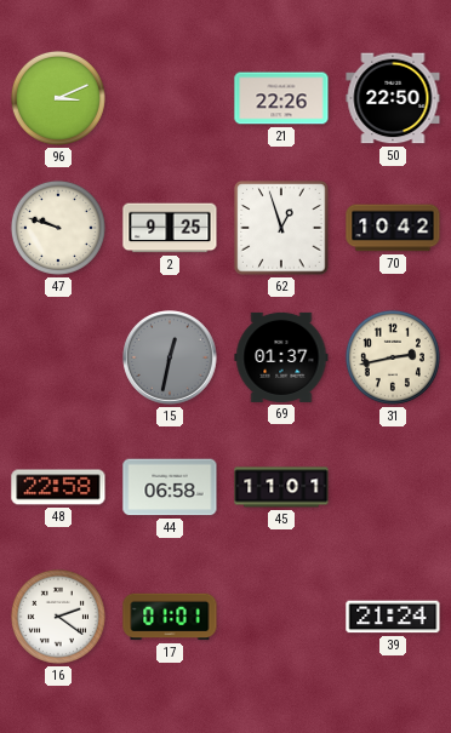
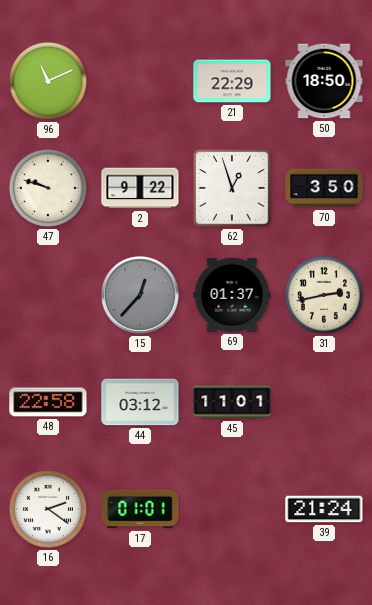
96: 3:11 -> 11:11
21: 22:26 -> 22:29
50: 22:50 -> 18:50
2: 9:25 -> 9:22
70: 10:42 -> 3:50
15: 12:32 -> 12:37
44: 06:58 -> 03:12
